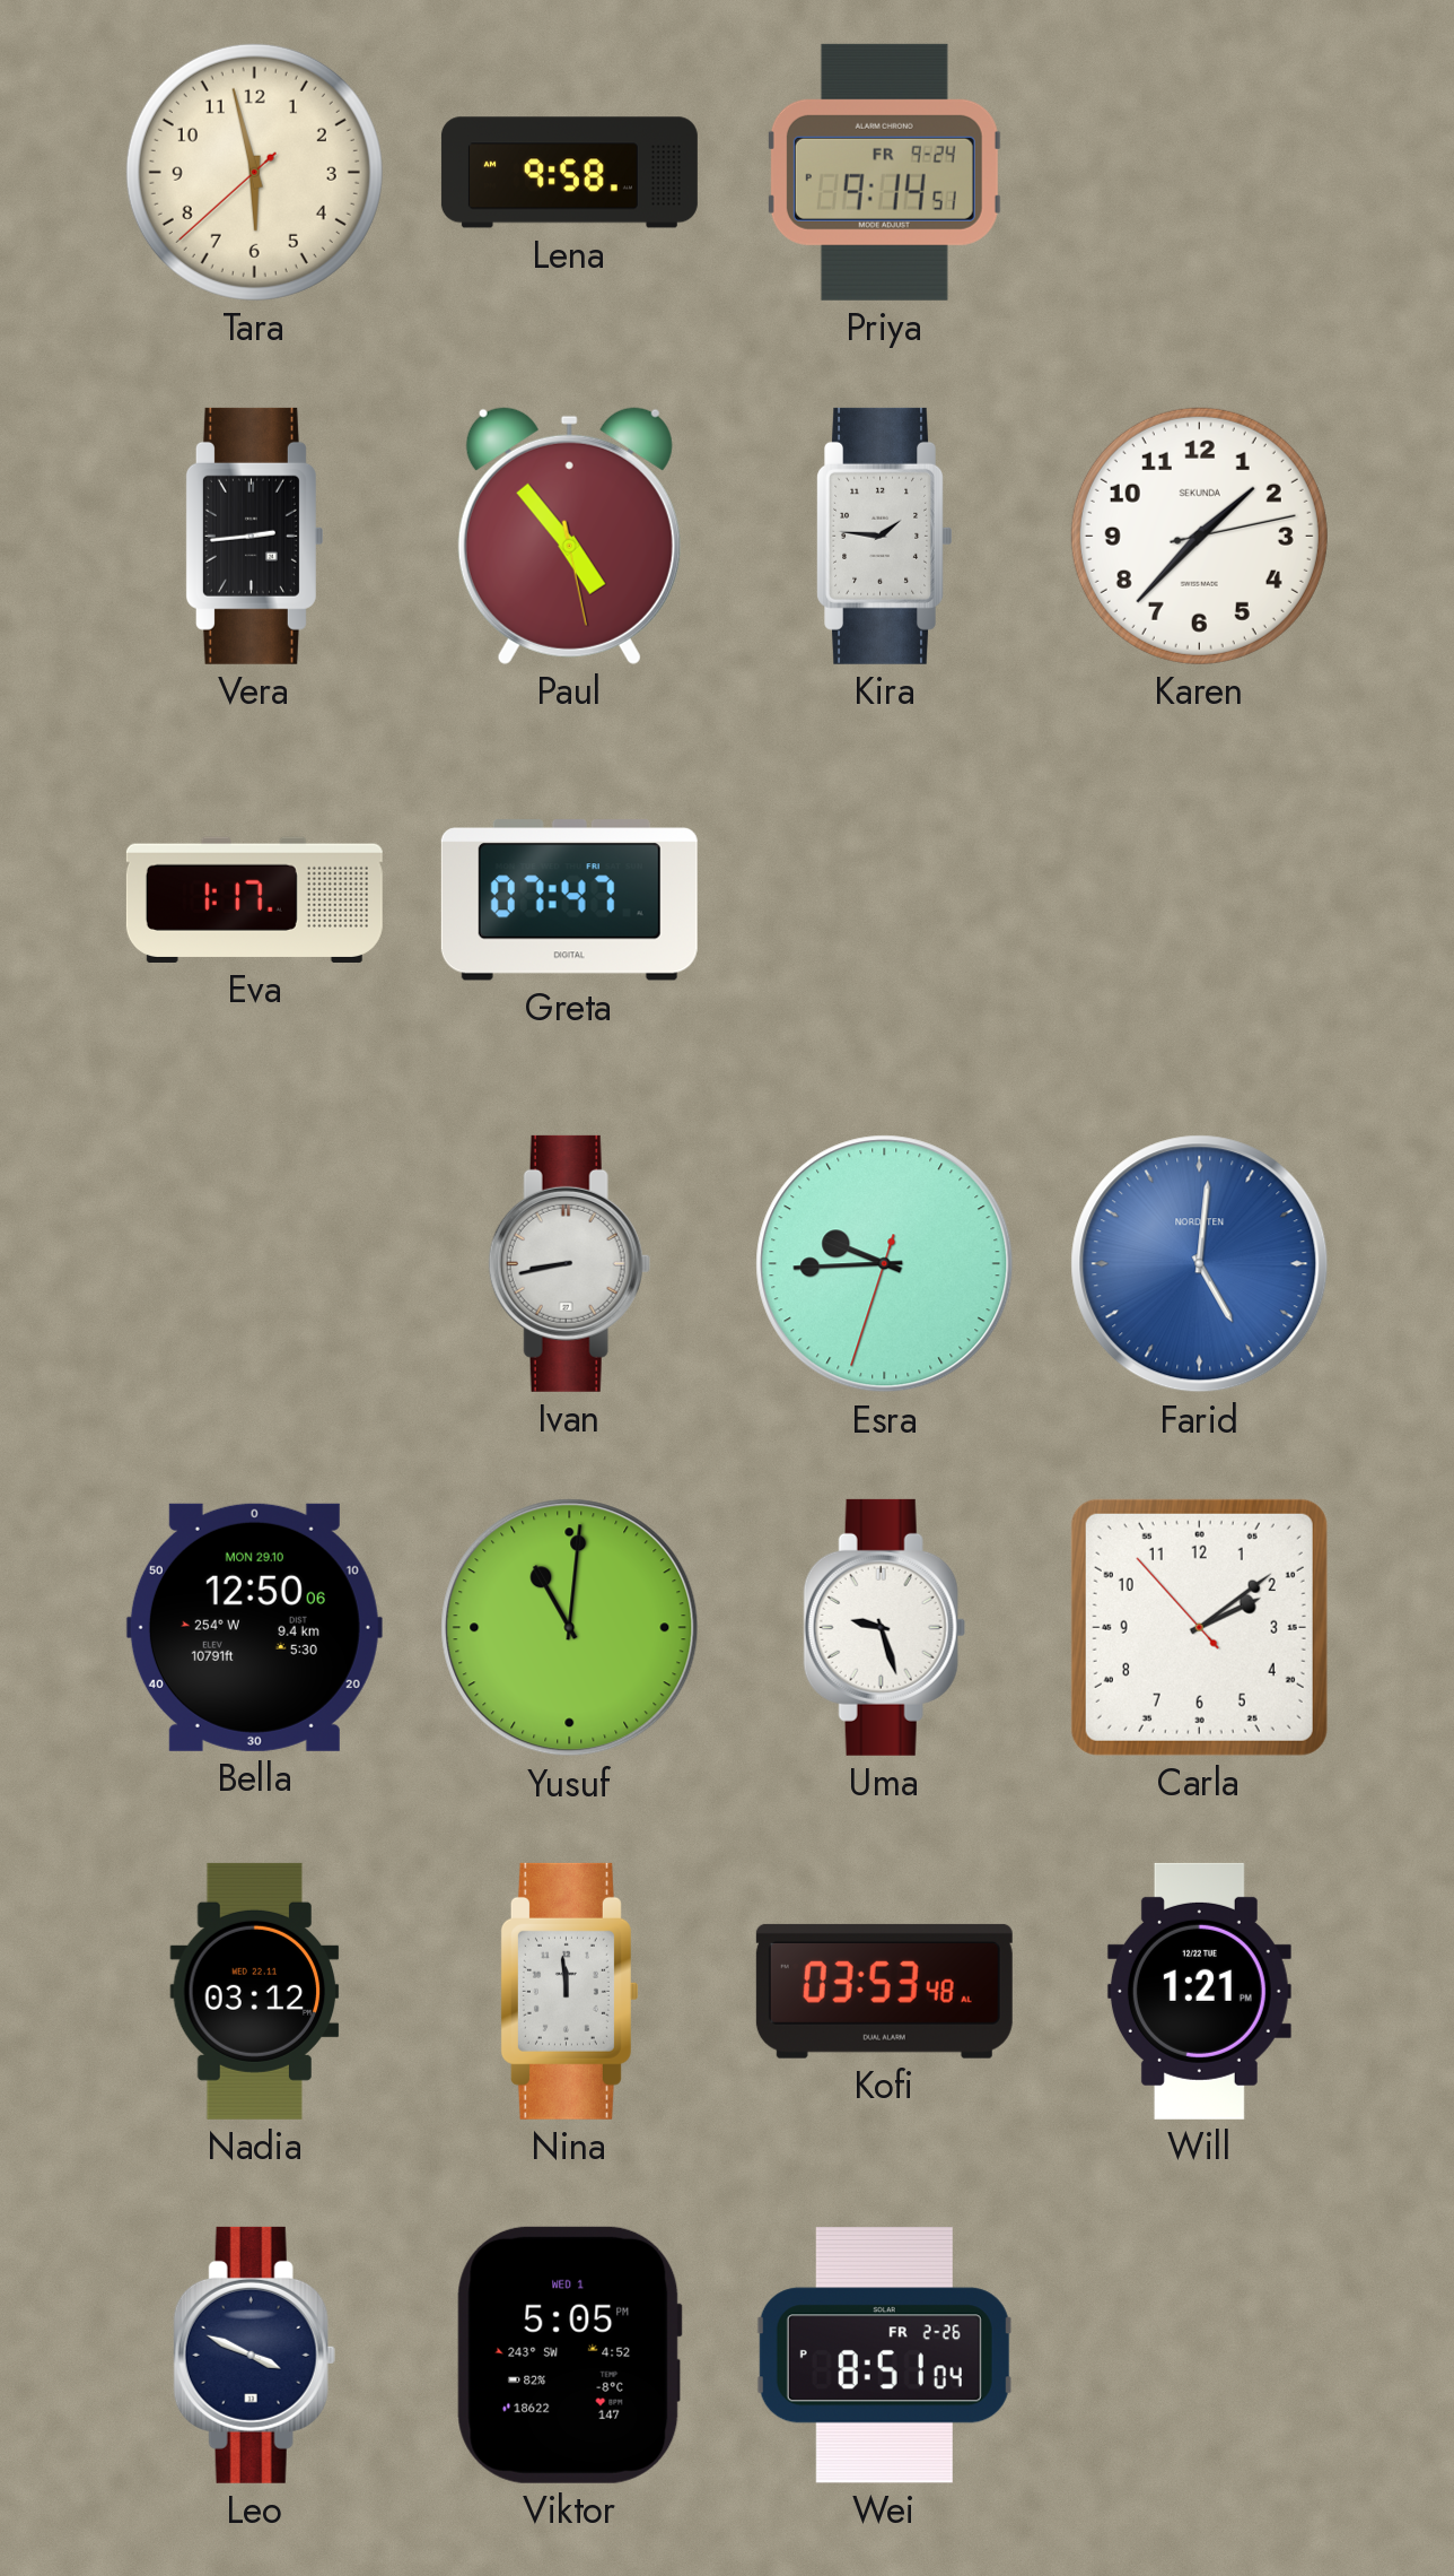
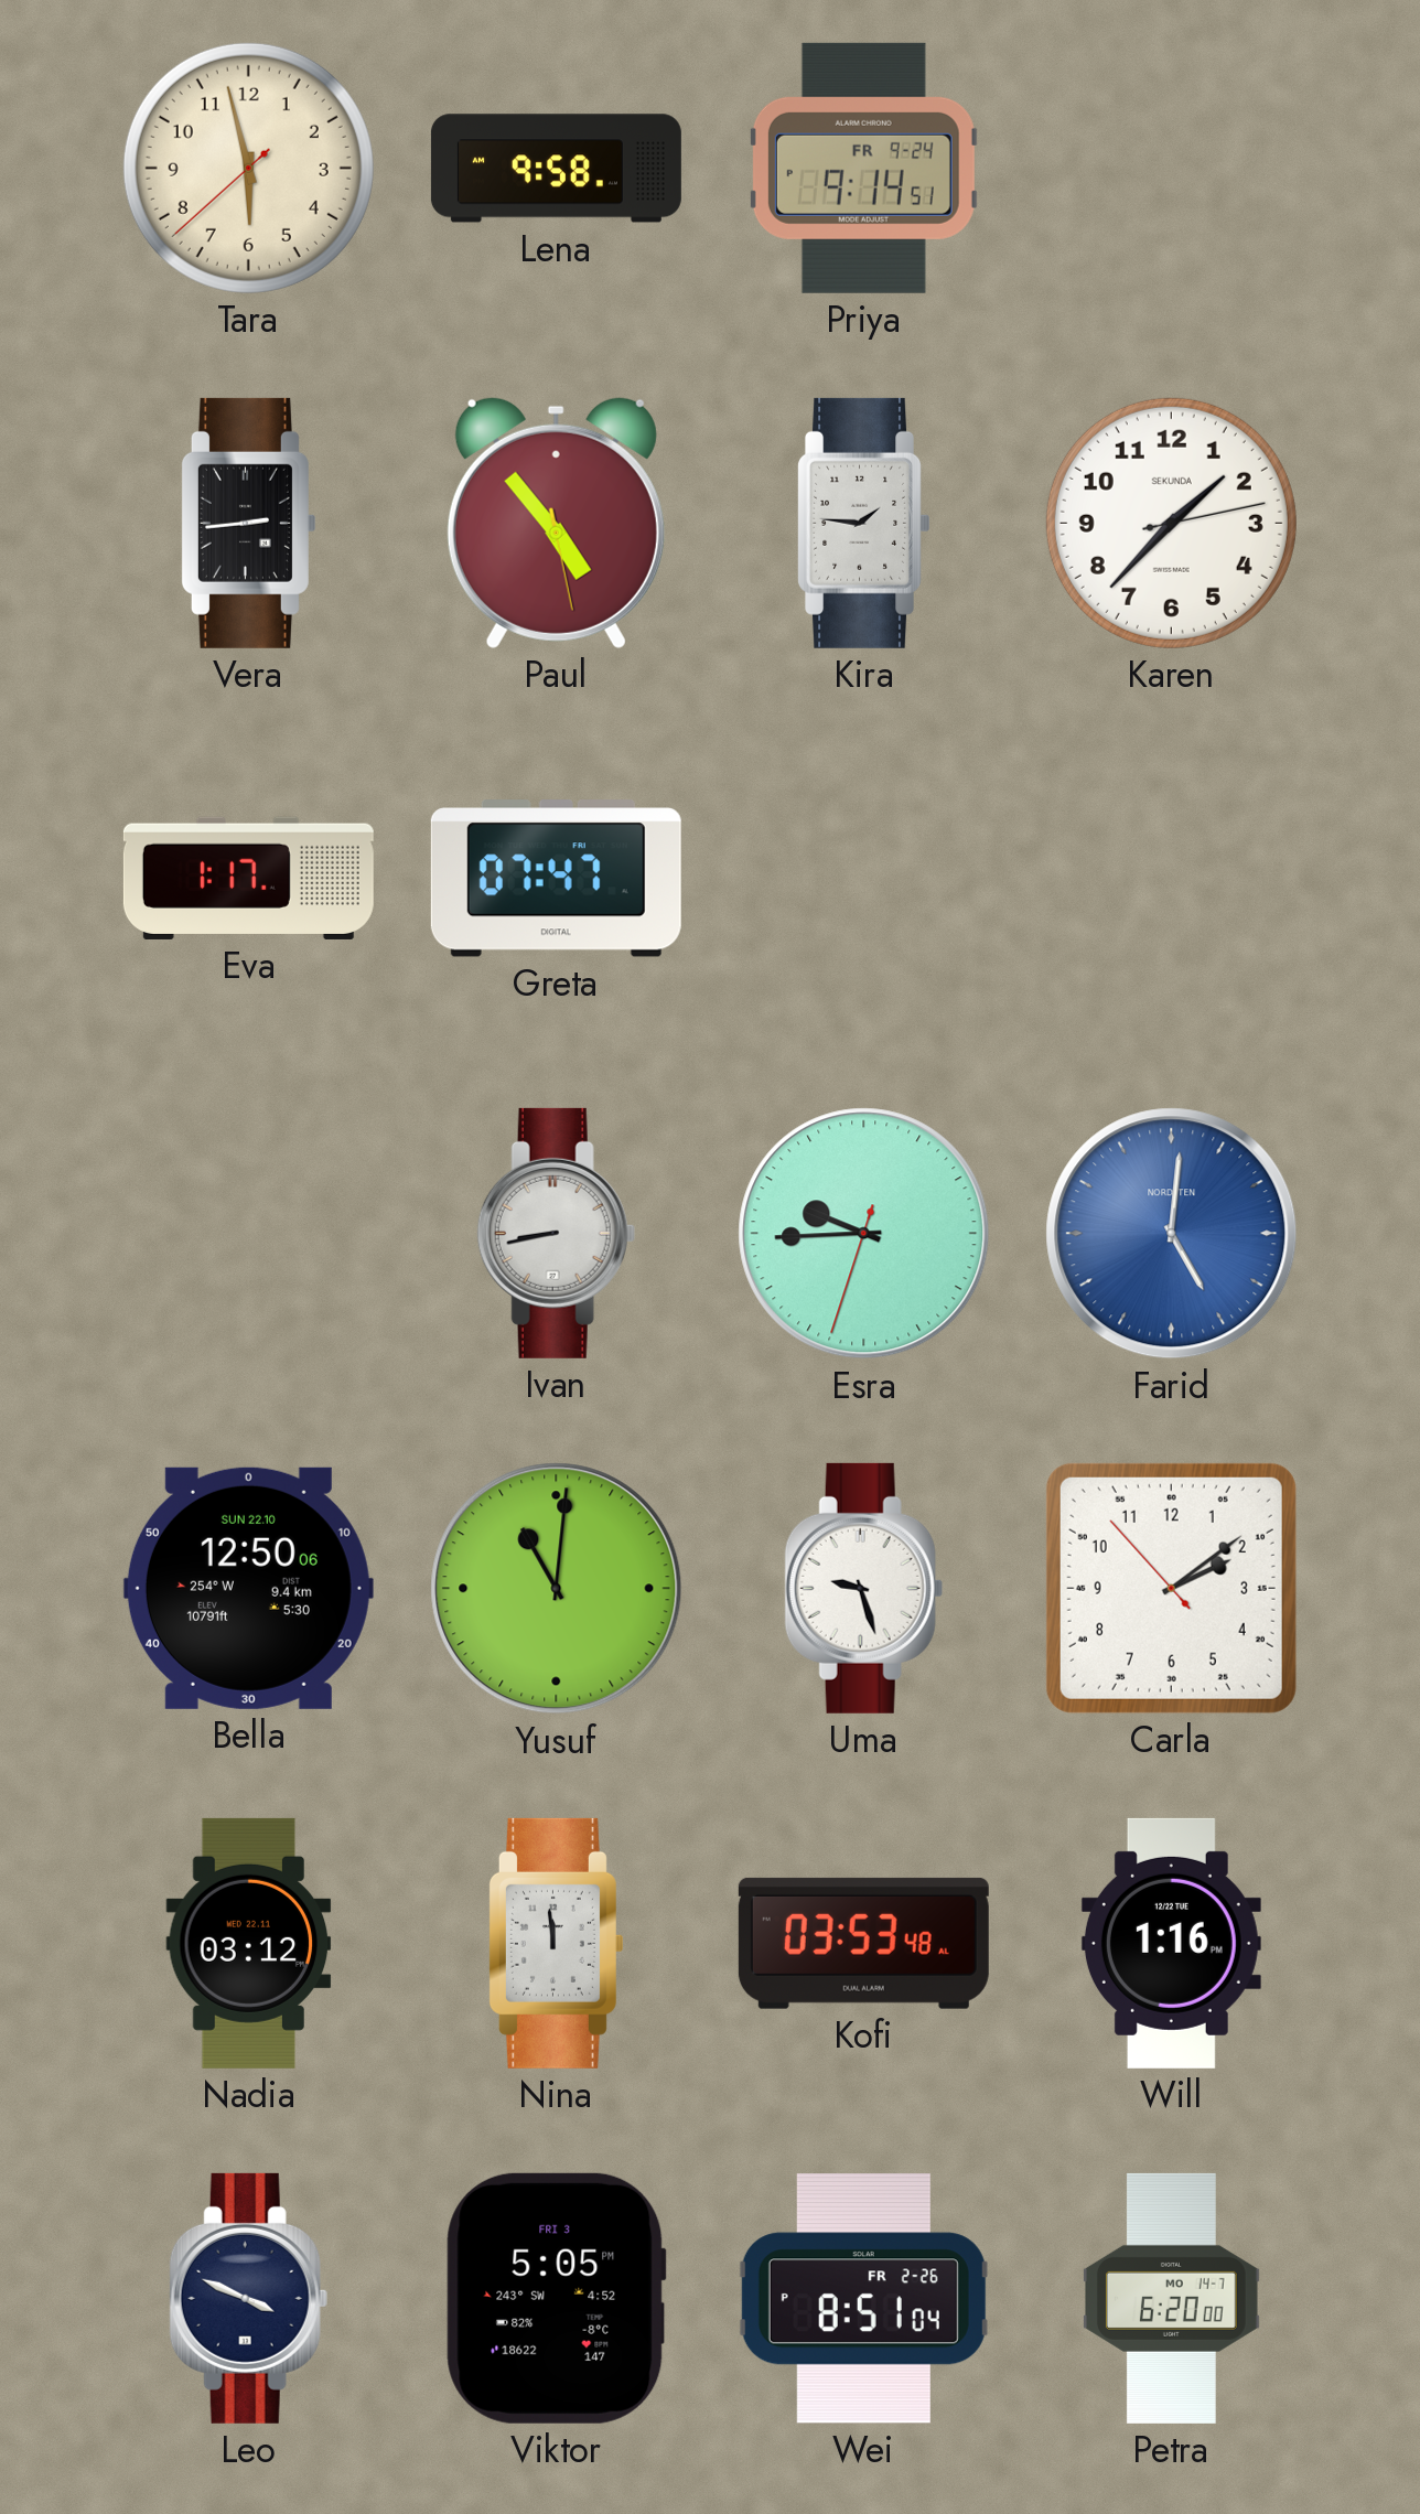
Bella date: MON 29.10 -> SUN 22.10
Will: 1:21 -> 1:16
Viktor date: WED 1 -> FRI 3
Petra: none -> 6:20
